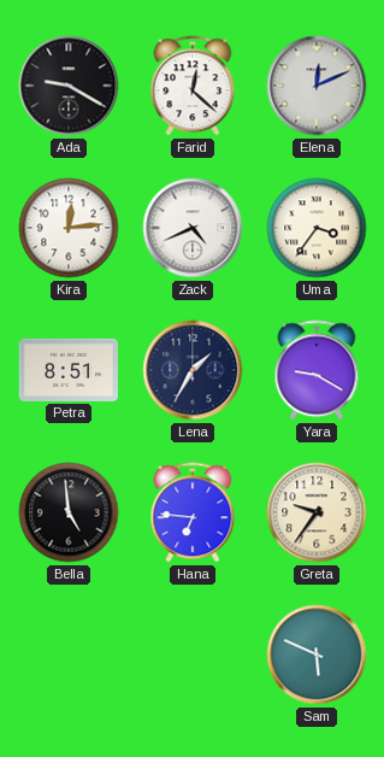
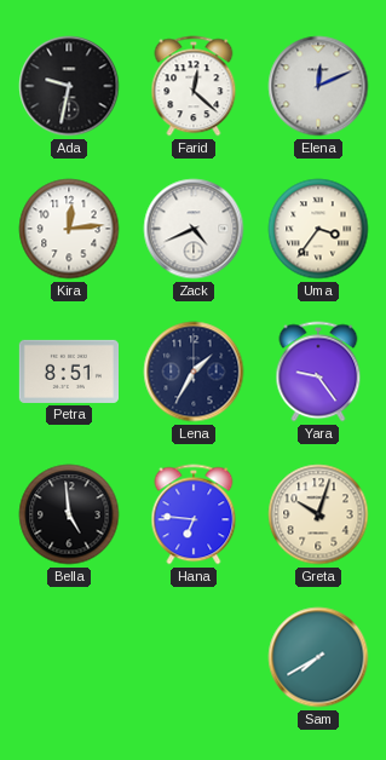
Ada: 9:20 -> 9:32
Yara: 9:20 -> 9:24
Greta: 9:36 -> 10:03
Sam: 5:49 -> 7:40
